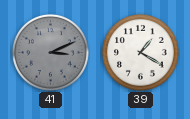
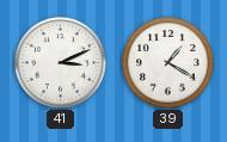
41 dial: grey -> white
